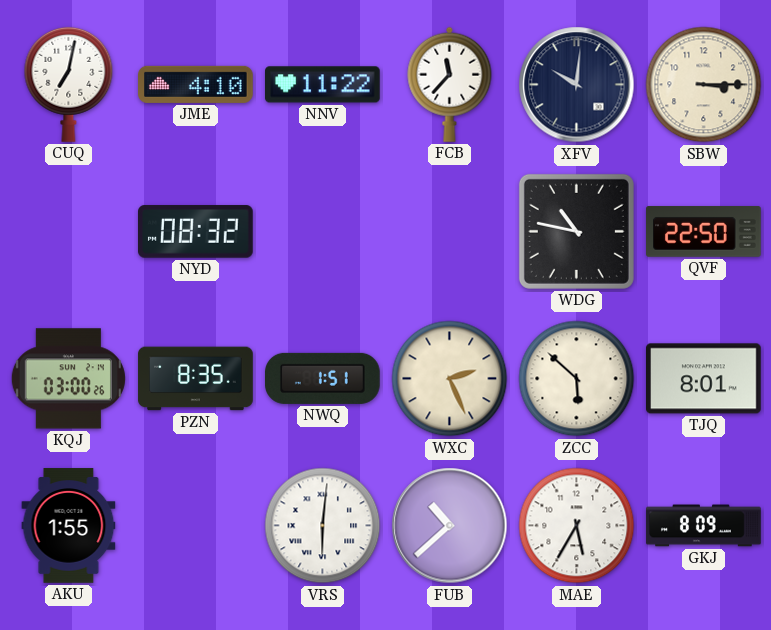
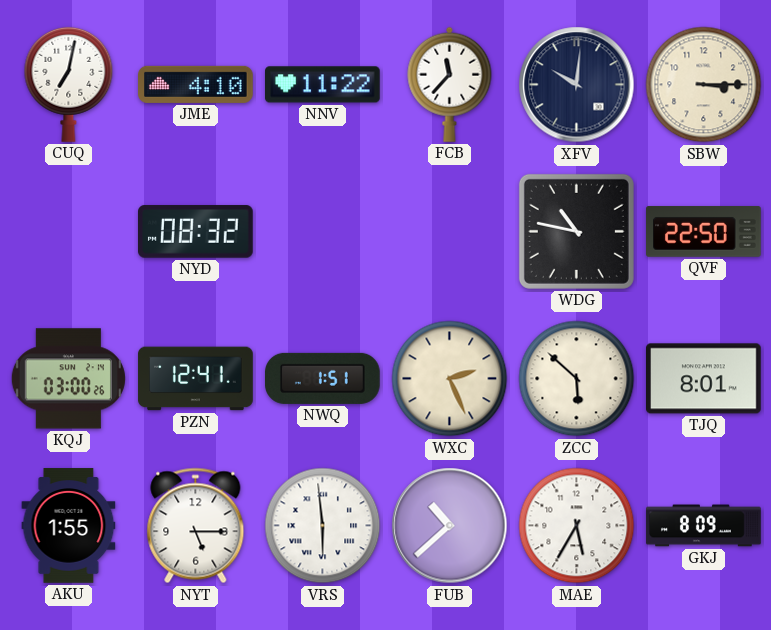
PZN: 8:35 -> 12:41
NYT: none -> 5:15
VRS: 6:01 -> 5:59
